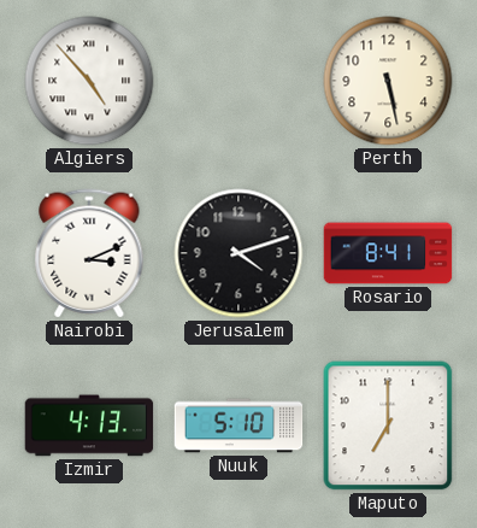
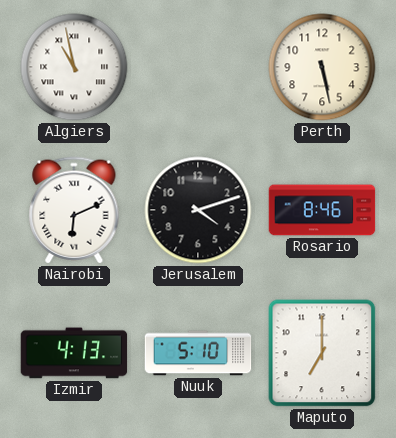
Algiers: 4:53 -> 10:58
Nairobi: 3:11 -> 6:11
Rosario: 8:41 -> 8:46
